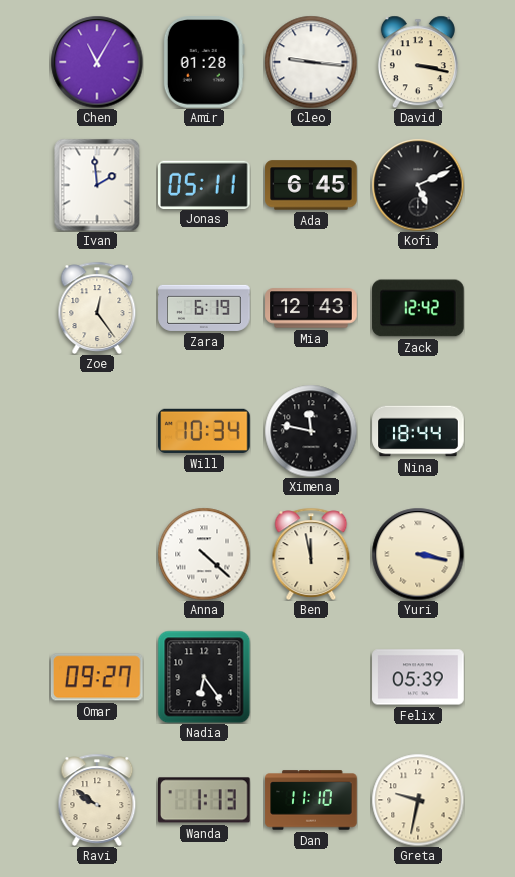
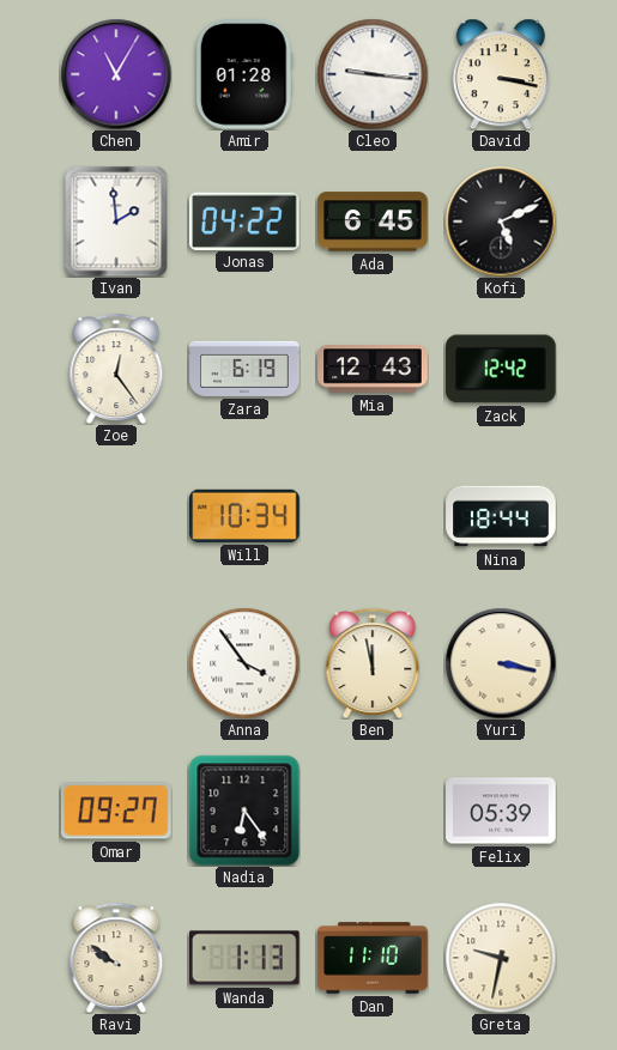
Jonas: 05:11 -> 04:22
Ximena: 11:47 -> none
Anna: 4:22 -> 3:54
